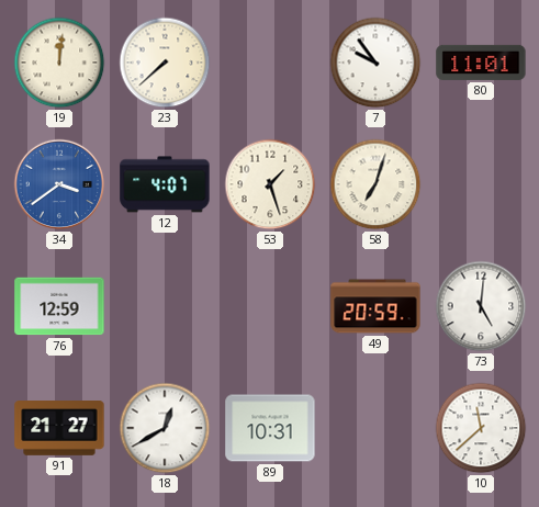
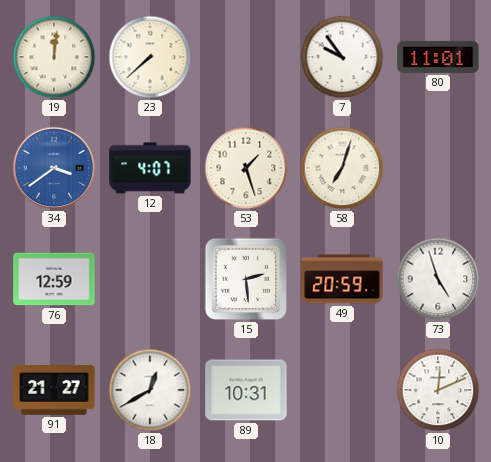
15: none -> 2:29
73: 5:01 -> 4:57
10: 11:38 -> 12:11
